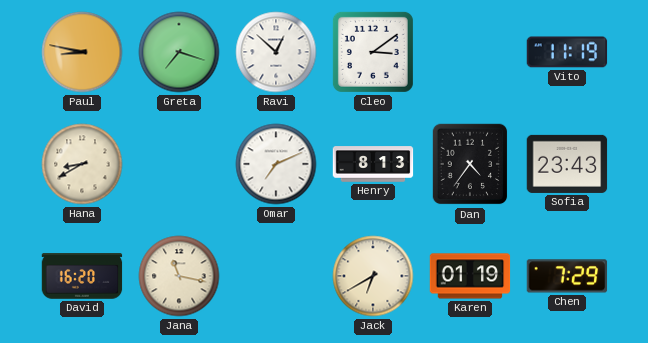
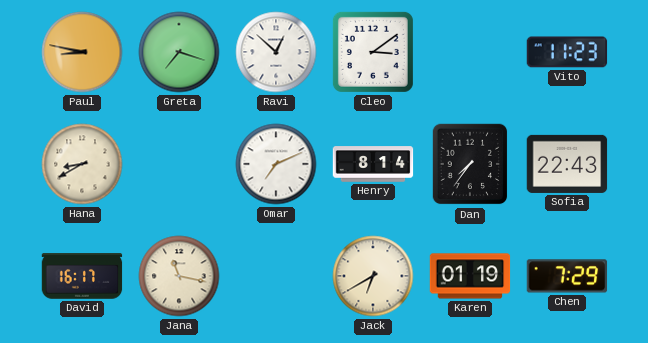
Vito: 11:19 -> 11:23
Henry: 8:13 -> 8:14
Dan: 4:36 -> 7:36
Sofia: 23:43 -> 22:43
David: 16:20 -> 16:17
